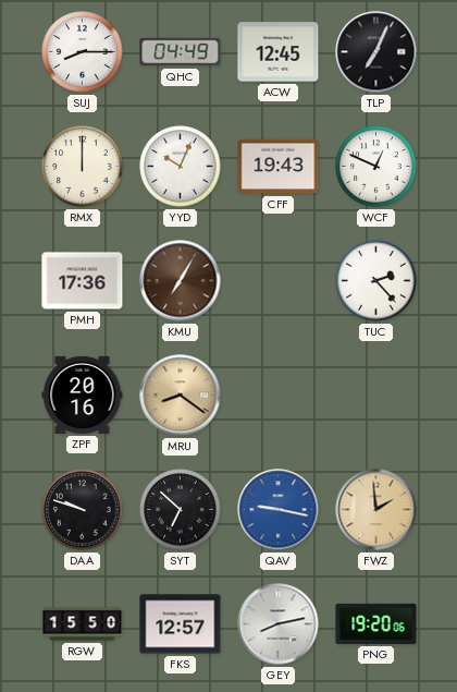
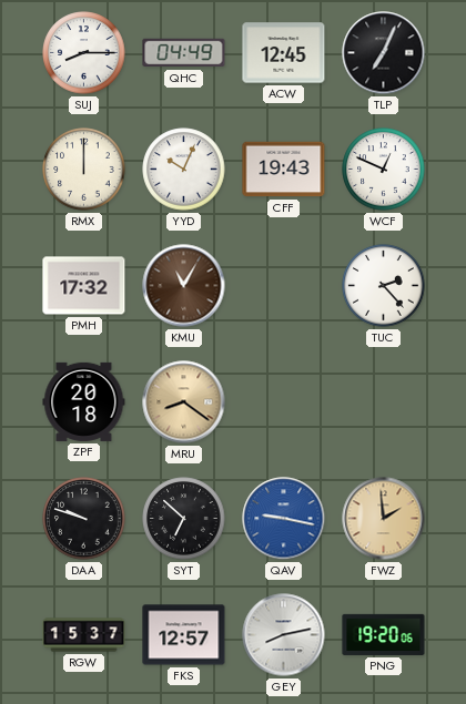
PMH: 17:36 -> 17:32
KMU: 7:05 -> 11:05
ZPF: 20:16 -> 20:18
RGW: 15:50 -> 15:37
